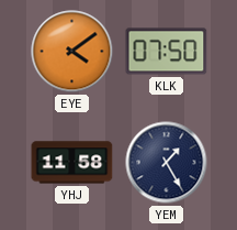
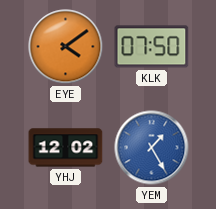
YHJ: 11:58 -> 12:02
YEM dial: navy -> blue
